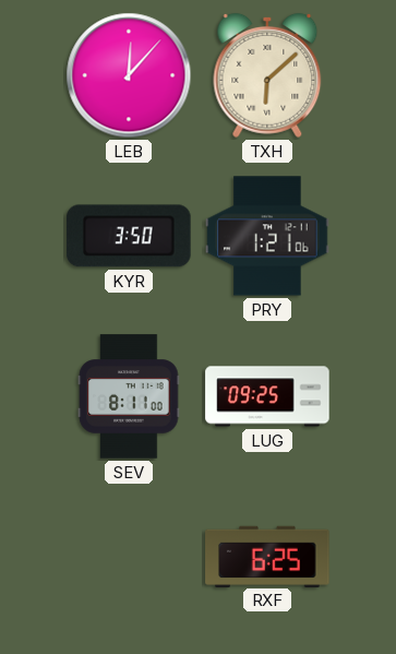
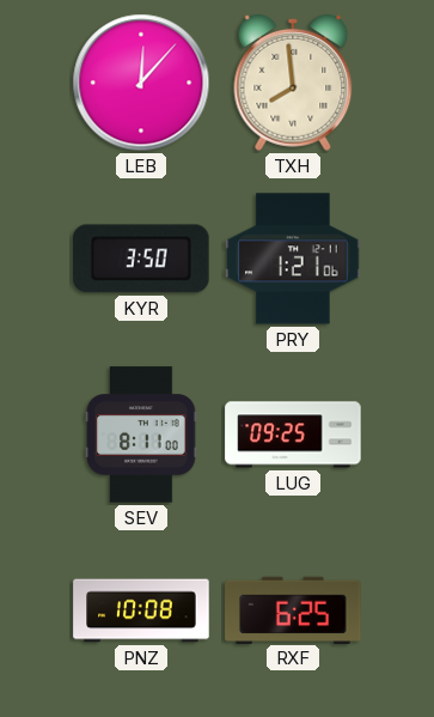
TXH: 6:08 -> 7:59
PNZ: none -> 10:08
